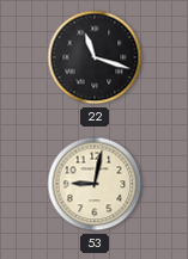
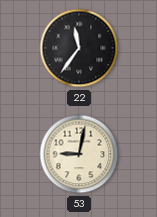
22: 11:18 -> 11:36
